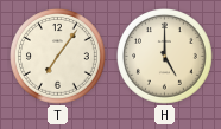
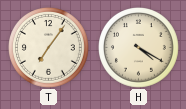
H: 5:00 -> 4:20
